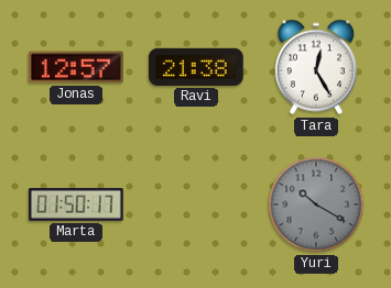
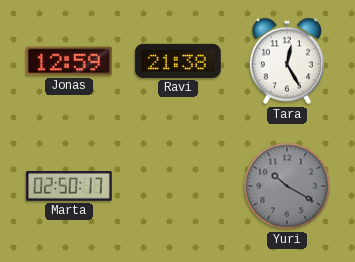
Jonas: 12:57 -> 12:59
Marta: 01:50 -> 02:50
